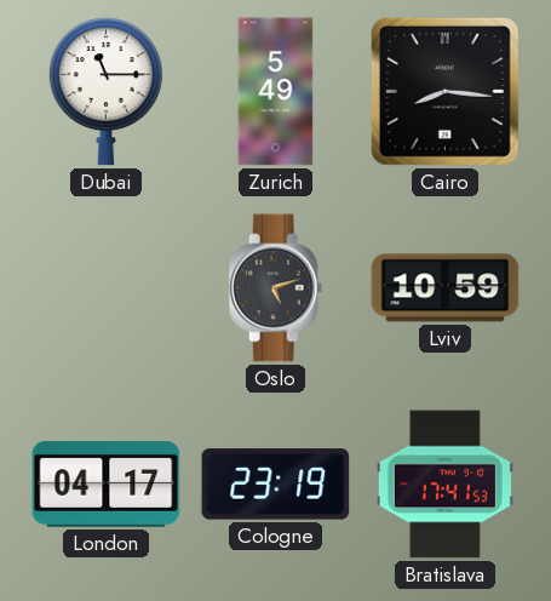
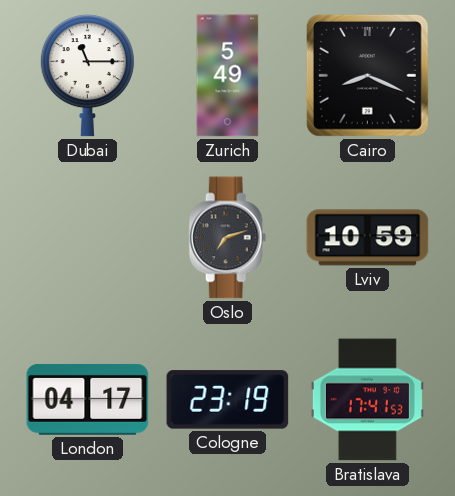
Cairo: 8:16 -> 8:19
Oslo: 5:12 -> 7:12
